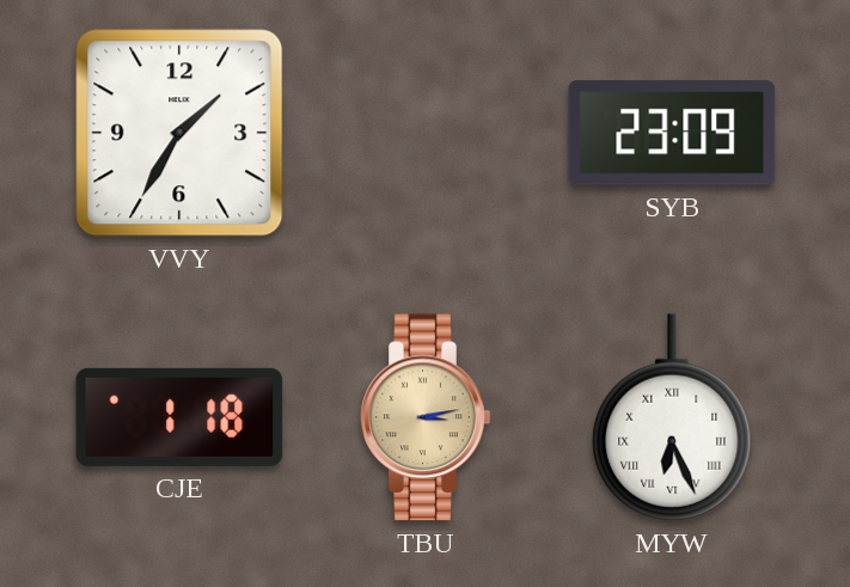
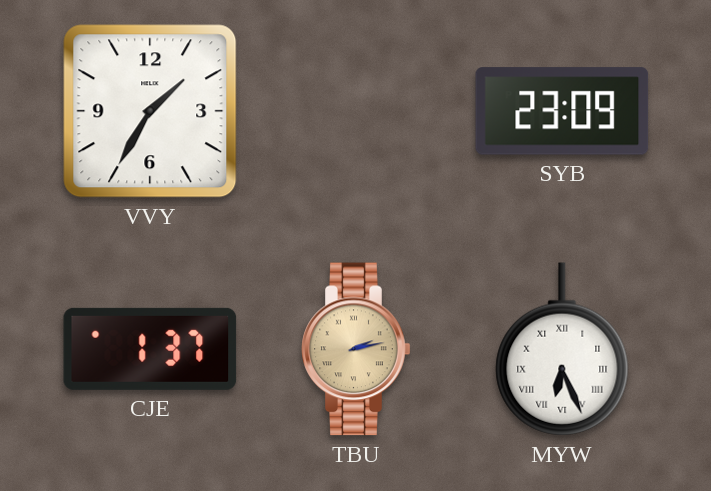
CJE: 1:18 -> 1:37
TBU: 3:13 -> 2:13
